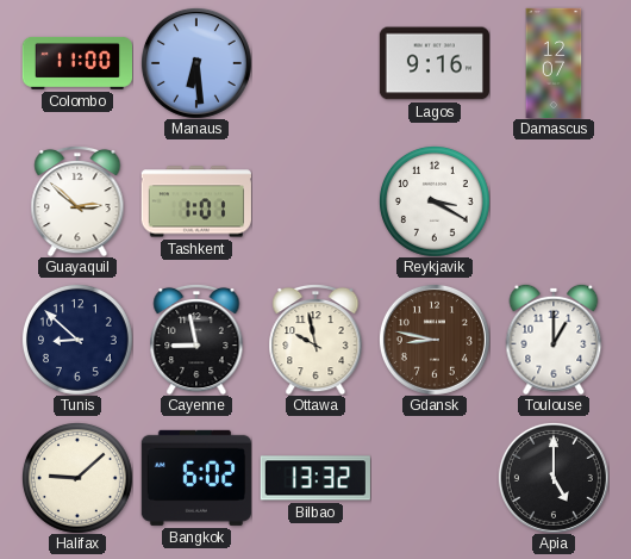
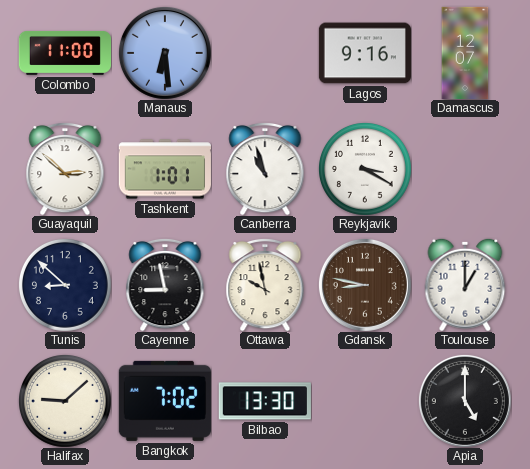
Canberra: none -> 10:57
Bangkok: 6:02 -> 7:02
Bilbao: 13:32 -> 13:30
